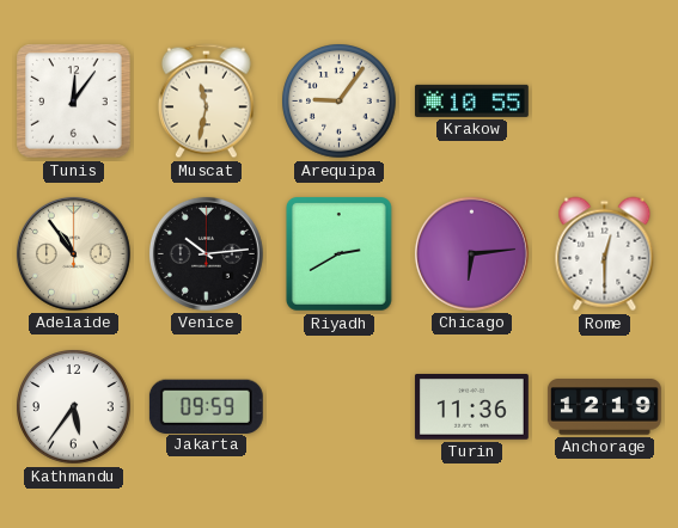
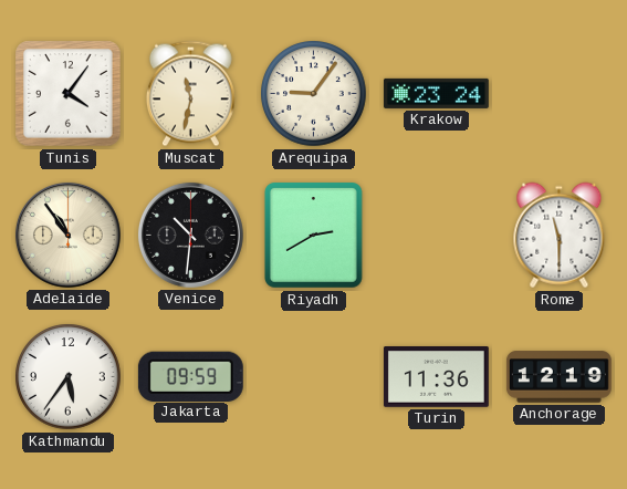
Tunis: 12:06 -> 4:06
Krakow: 10:55 -> 23:24
Venice: 10:14 -> 10:31
Chicago: 6:14 -> none
Rome: 12:30 -> 11:30
